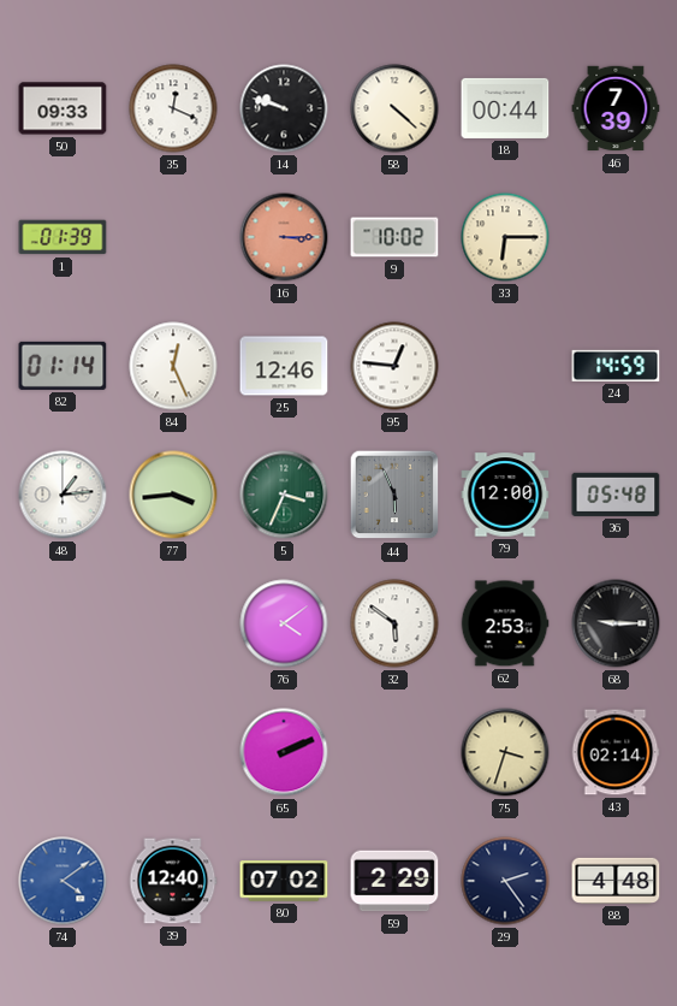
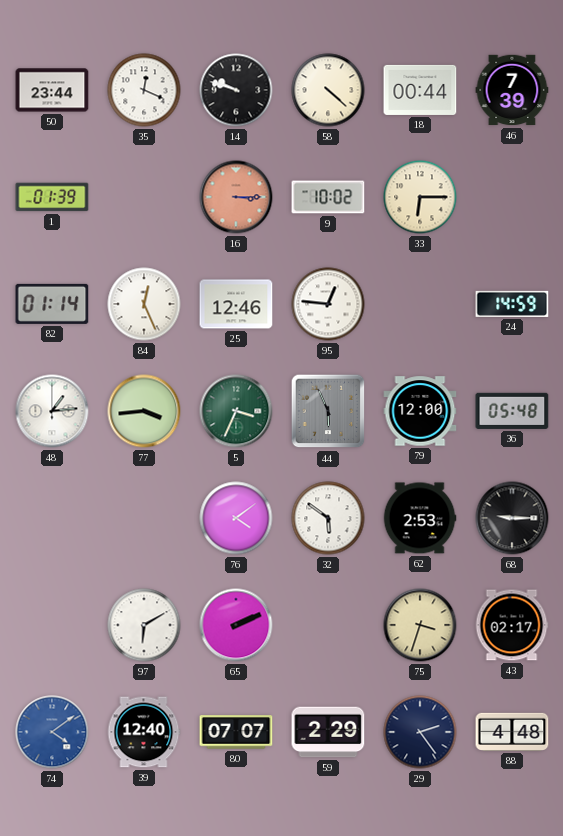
50: 09:33 -> 23:44
97: none -> 6:10
43: 02:14 -> 02:17
80: 07:02 -> 07:07
